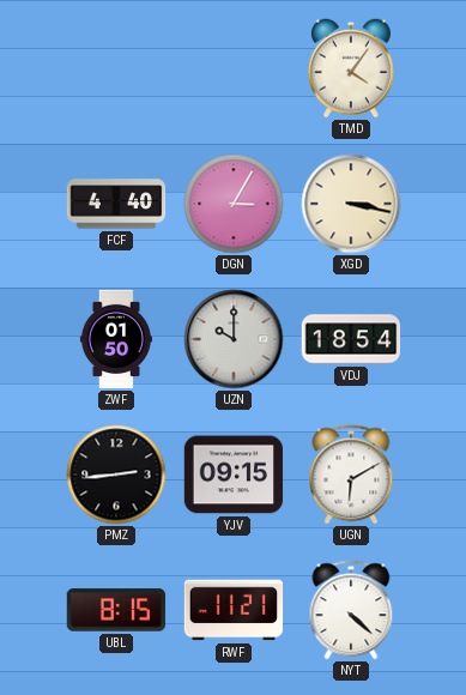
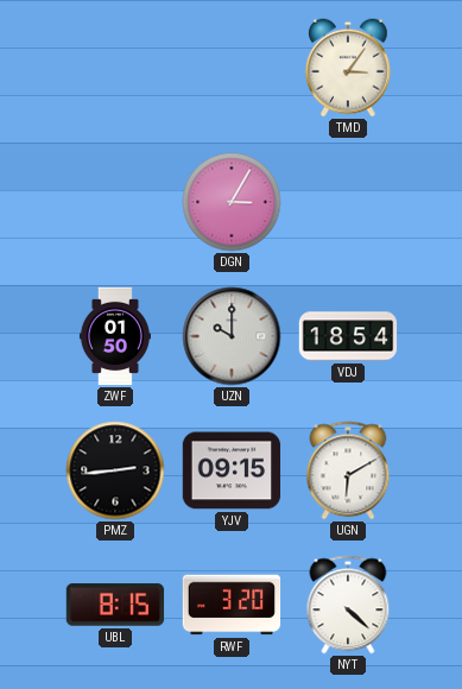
TMD: 4:06 -> 3:06
FCF: 4:40 -> none
XGD: 3:17 -> none
RWF: 11:21 -> 3:20
